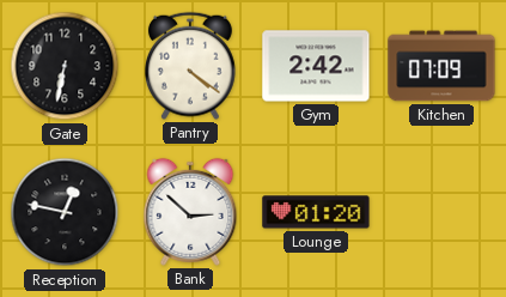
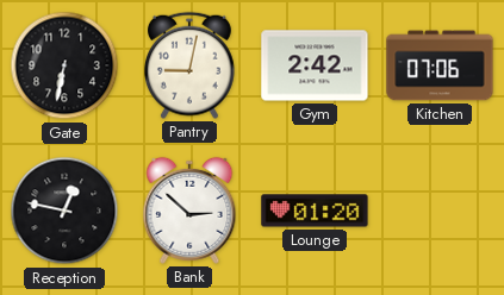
Pantry: 4:21 -> 9:02
Kitchen: 07:09 -> 07:06
